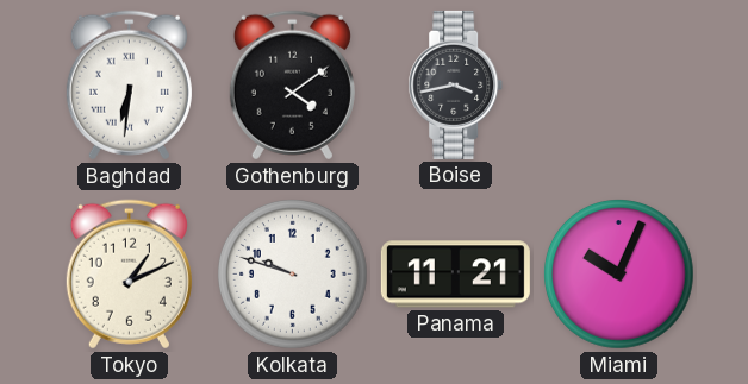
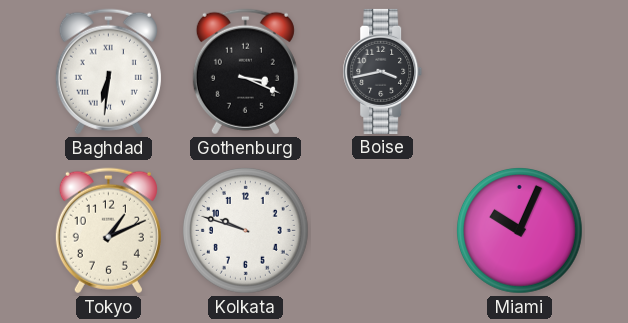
Gothenburg: 4:09 -> 3:19
Panama: 11:21 -> none
